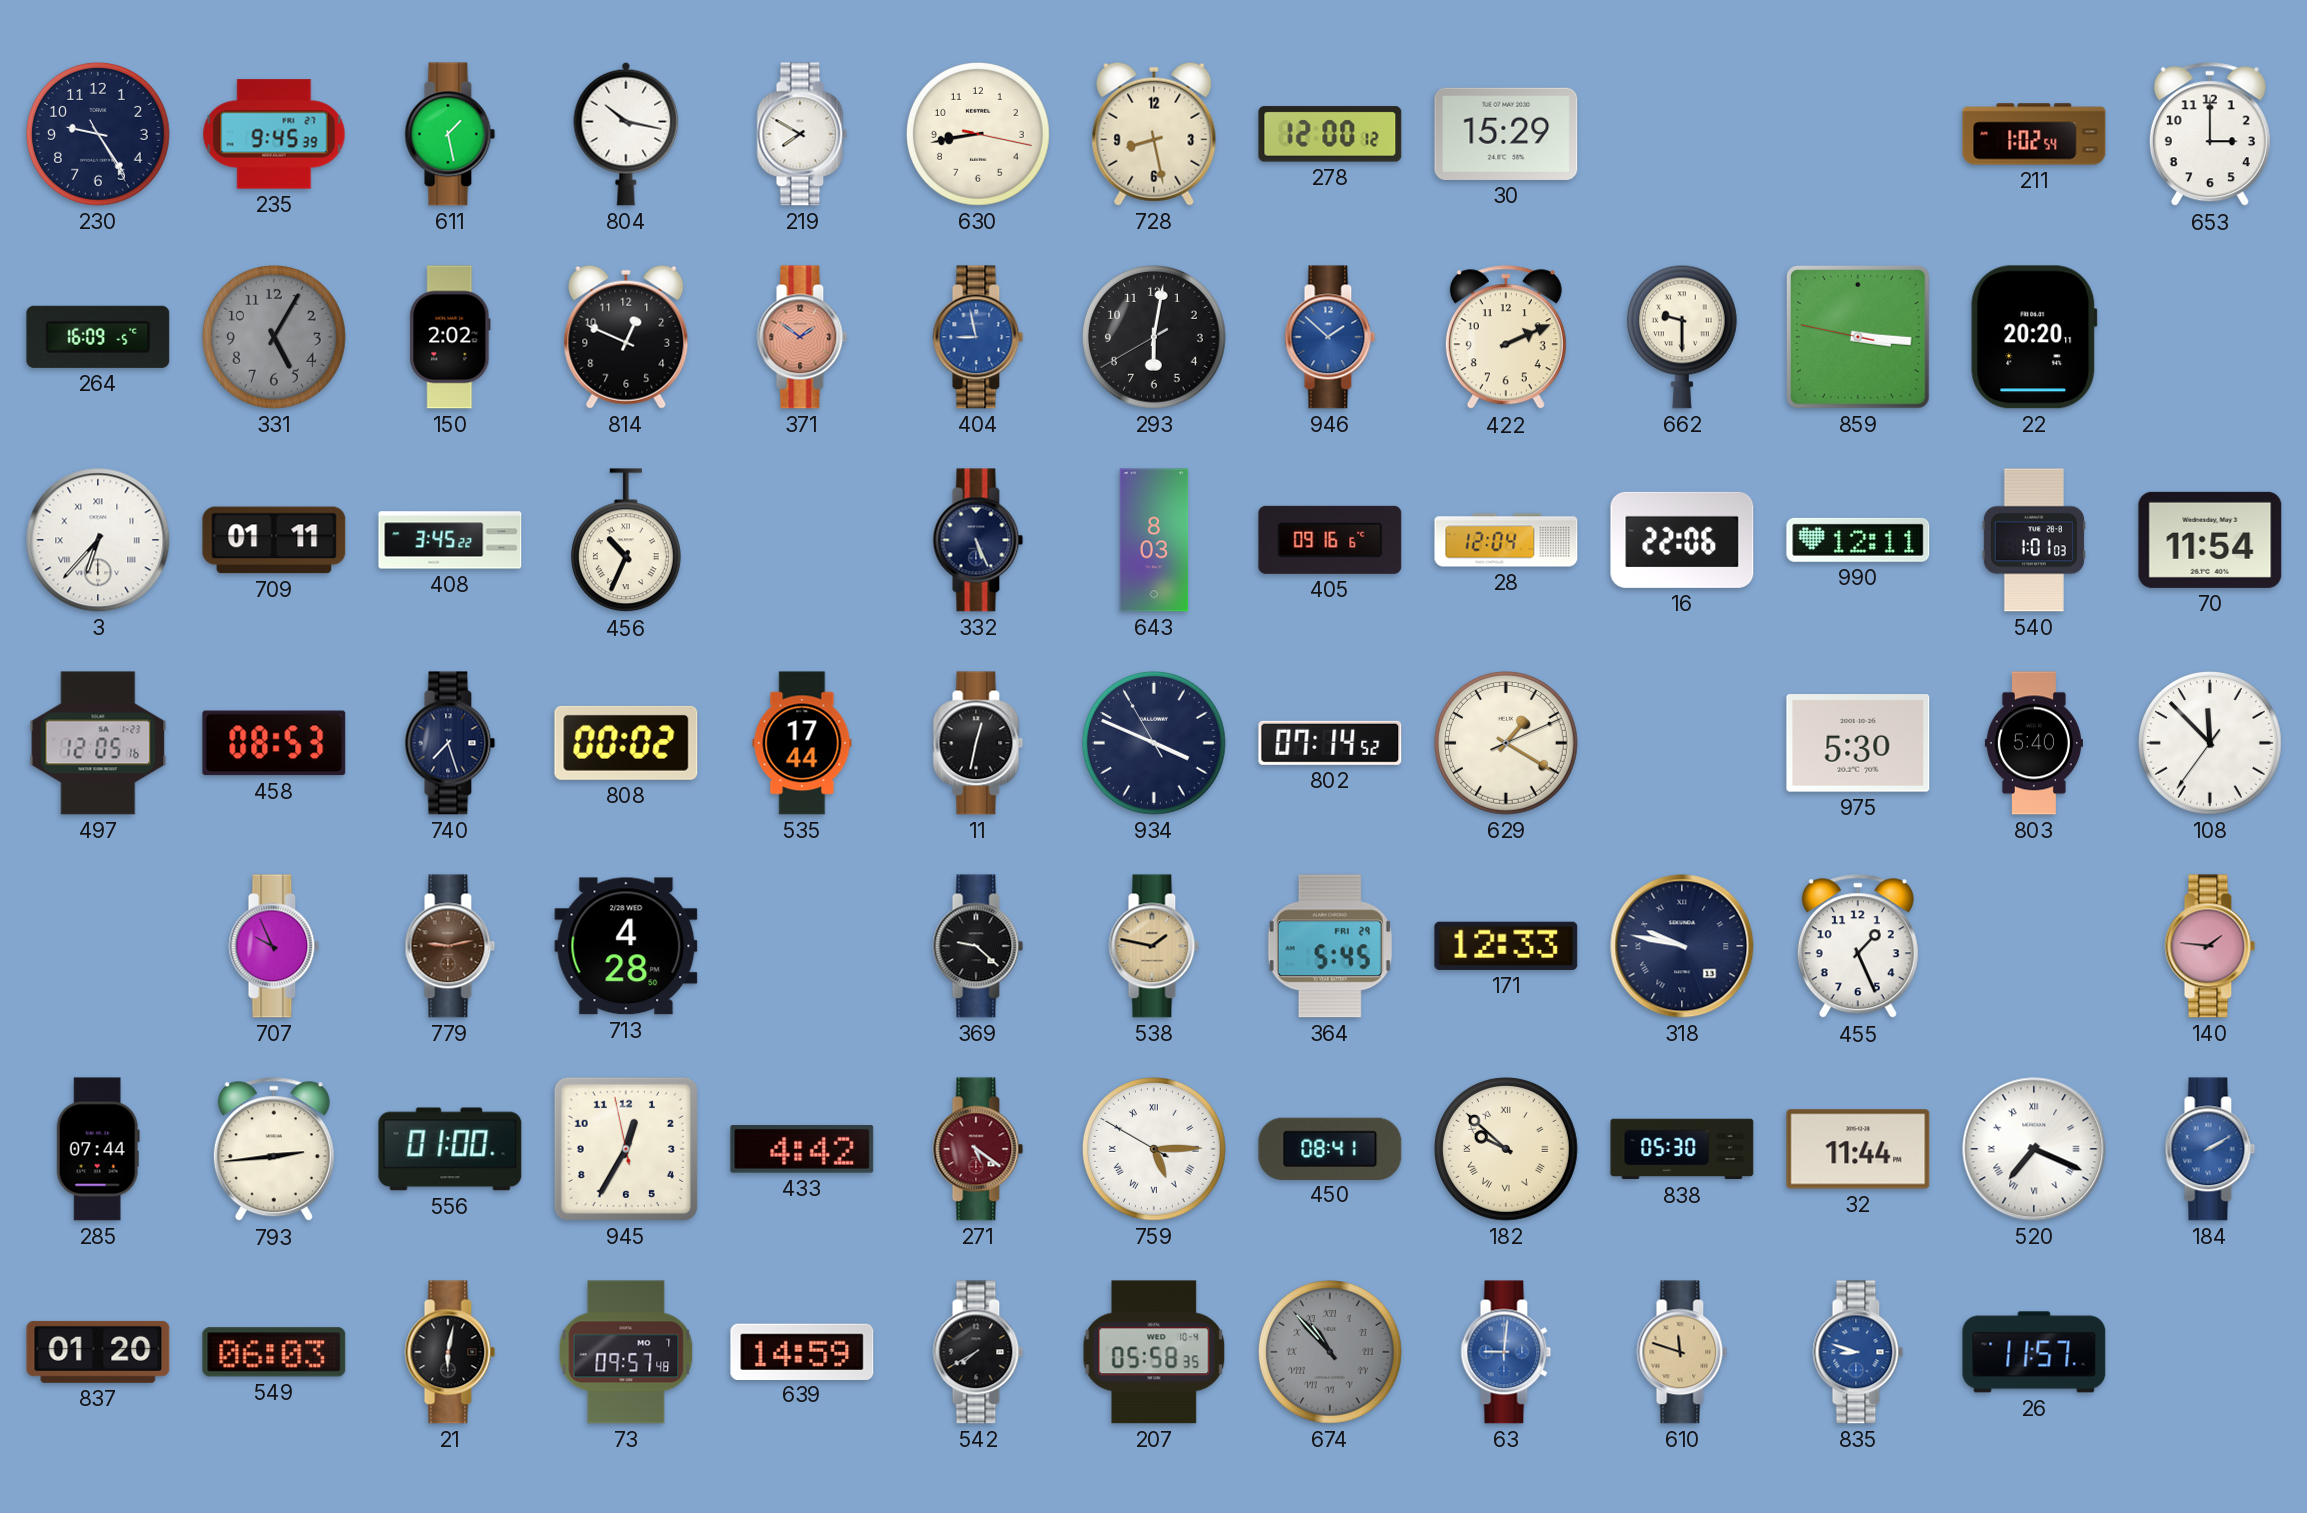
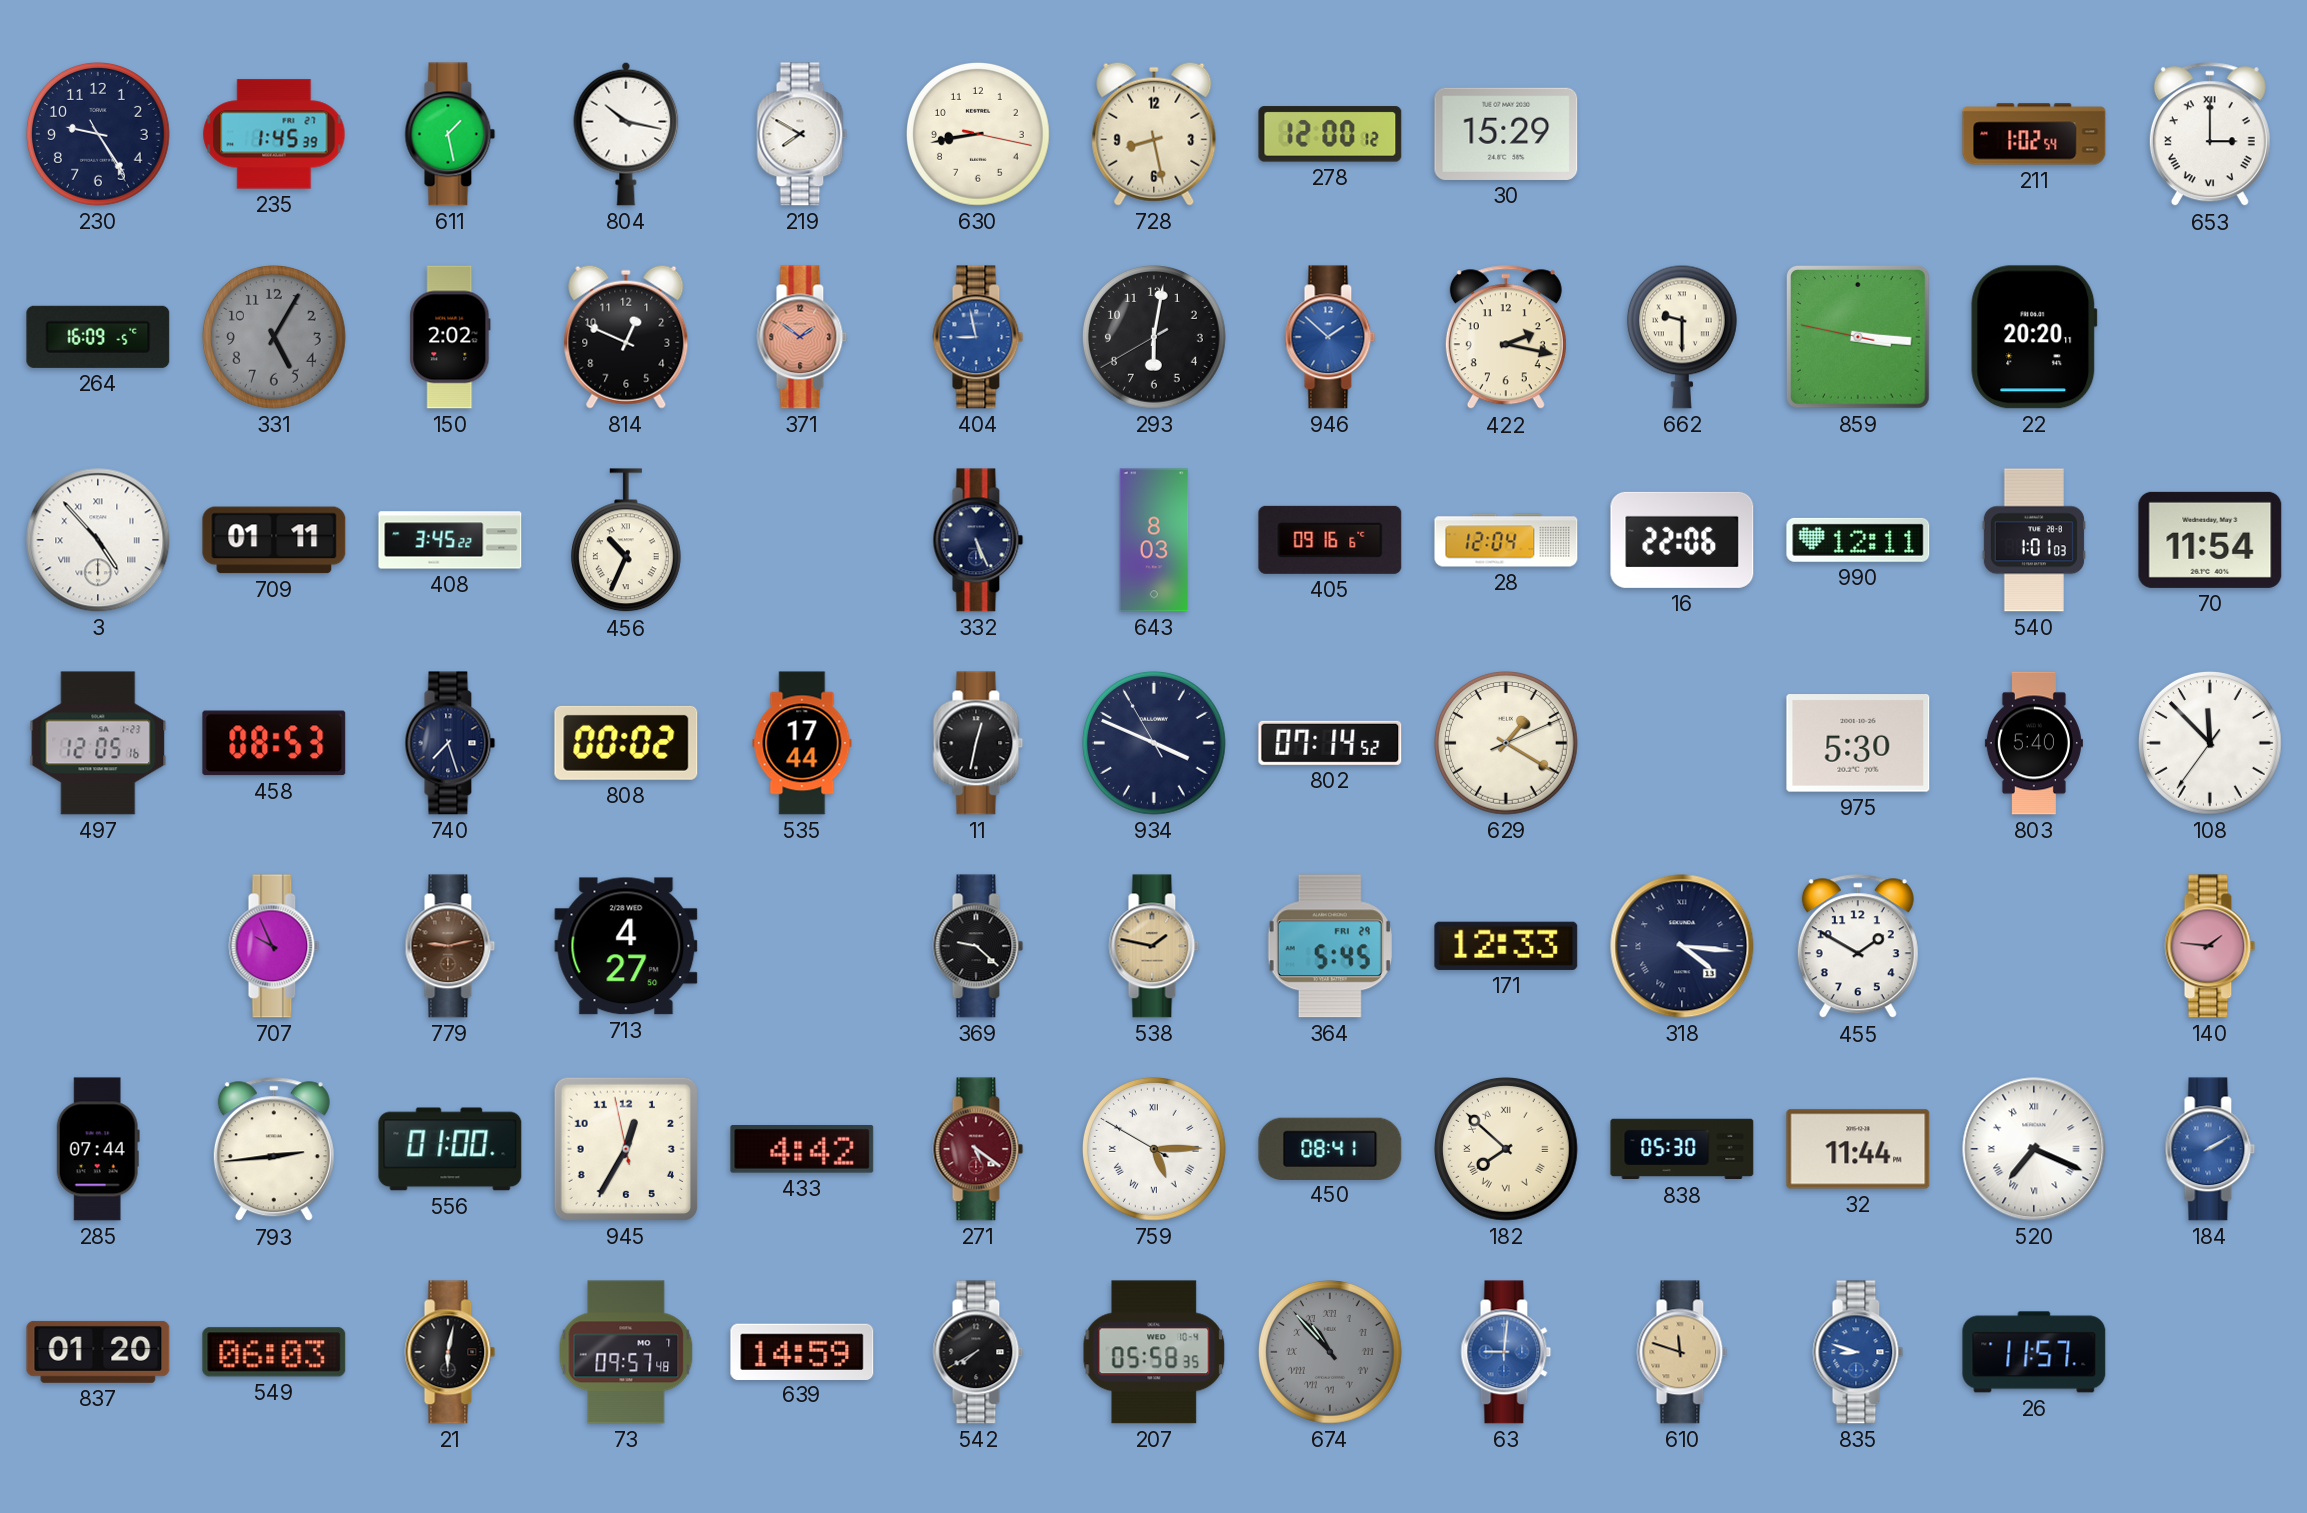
235: 9:45 -> 1:45
653 numerals: Arabic -> Roman
422: 2:11 -> 2:17
3: 6:37 -> 4:53
713: 4:28 -> 4:27
318: 9:47 -> 4:16
455: 1:26 -> 1:50
182: 9:52 -> 7:52
